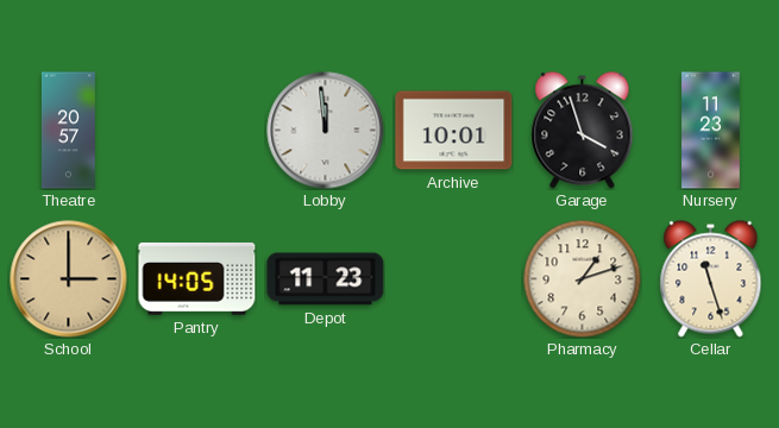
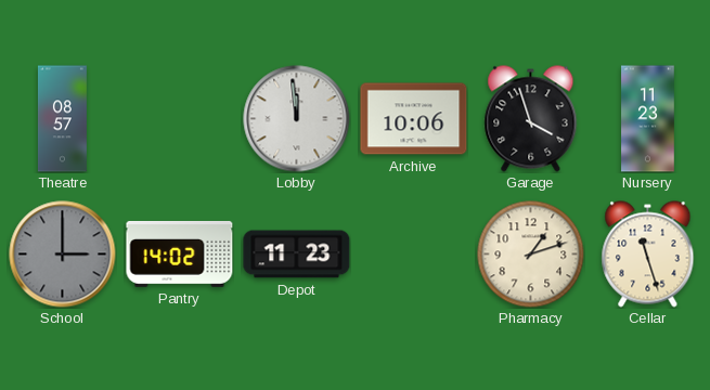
Theatre: 20:57 -> 08:57
Archive: 10:01 -> 10:06
School dial: champagne -> grey
Pantry: 14:05 -> 14:02
